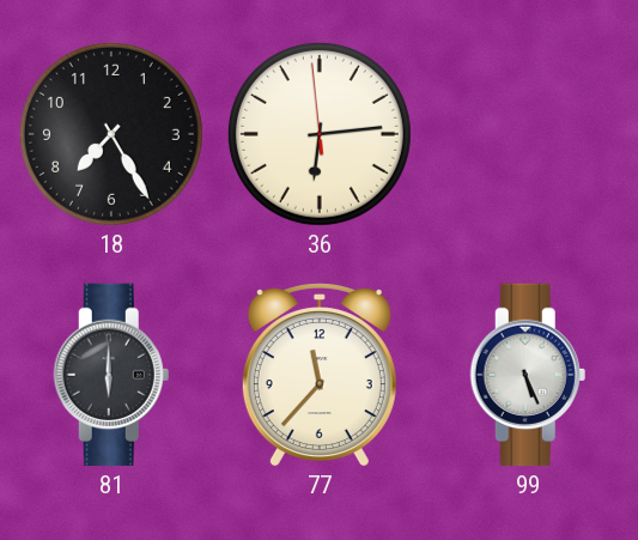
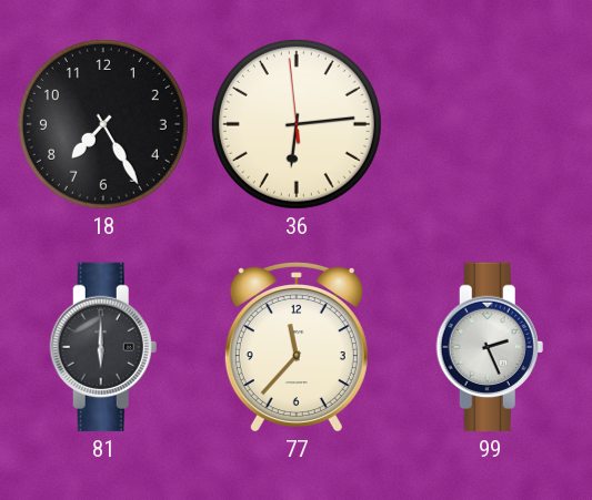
99: 5:26 -> 2:26
